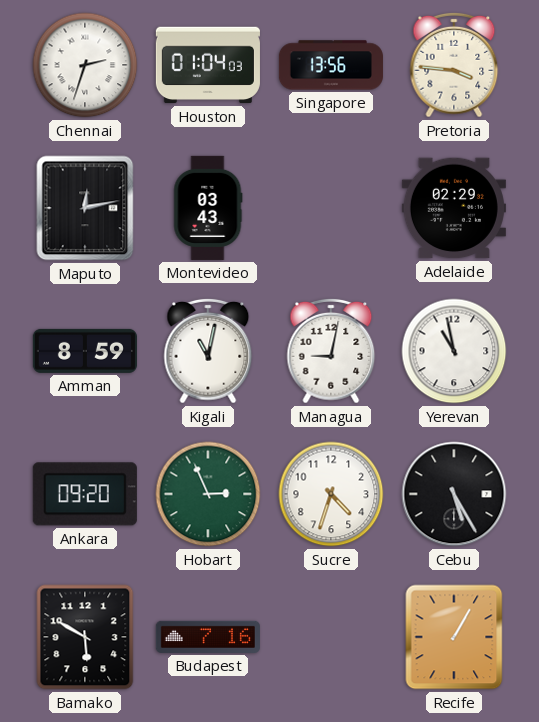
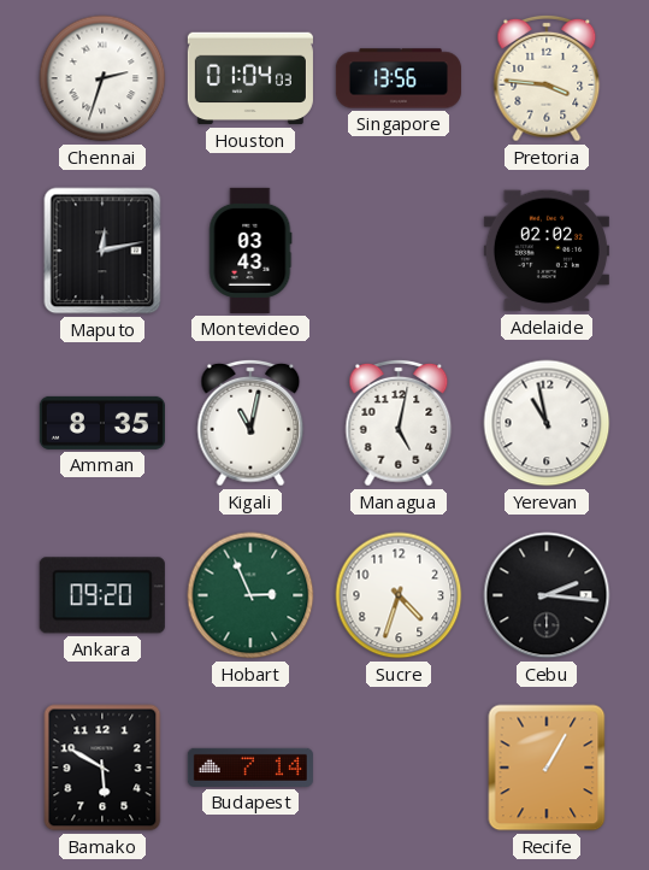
Adelaide: 02:29 -> 02:02
Amman: 8:59 -> 8:35
Managua: 9:02 -> 5:02
Cebu: 5:25 -> 2:16
Budapest: 7:16 -> 7:14
